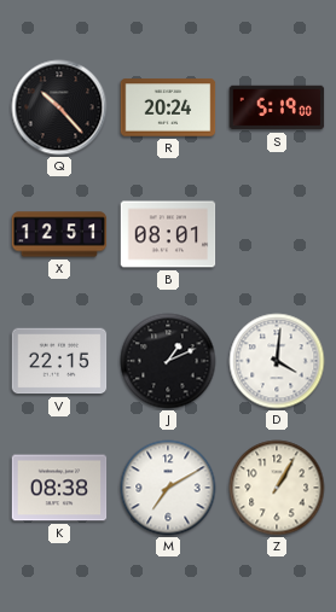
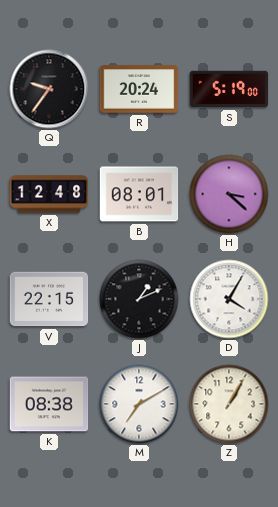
Q: 10:23 -> 9:36
X: 12:51 -> 12:48
H: none -> 3:22
D: 4:01 -> 4:05
